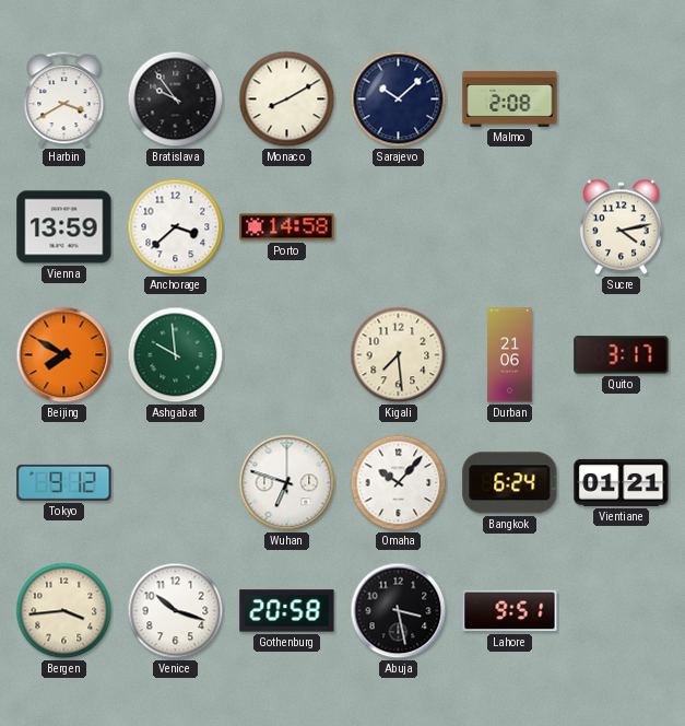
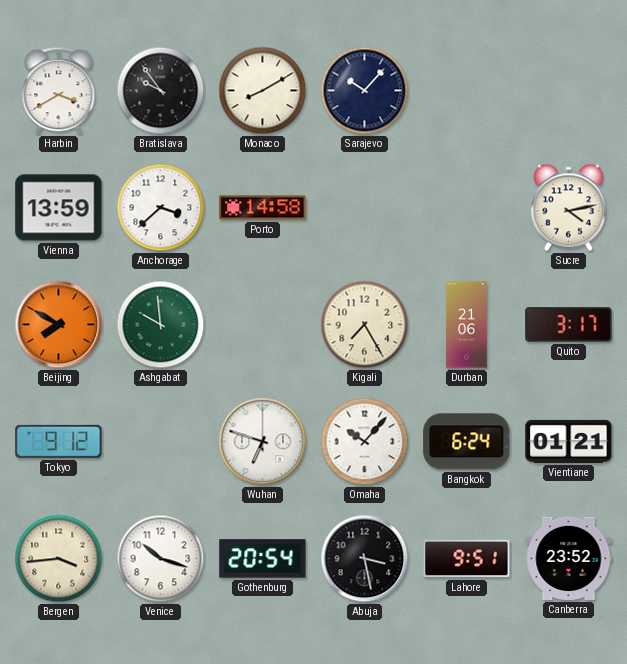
Sarajevo: 10:08 -> 10:07
Malmo: 2:08 -> none
Kigali: 7:29 -> 7:25
Gothenburg: 20:58 -> 20:54
Canberra: none -> 23:52
